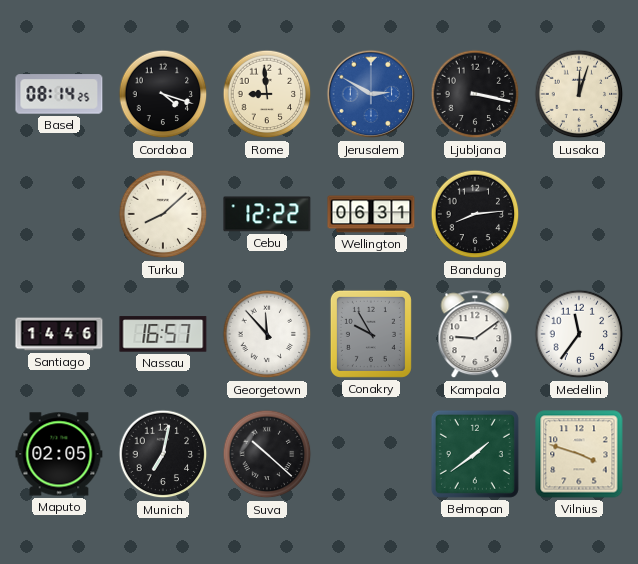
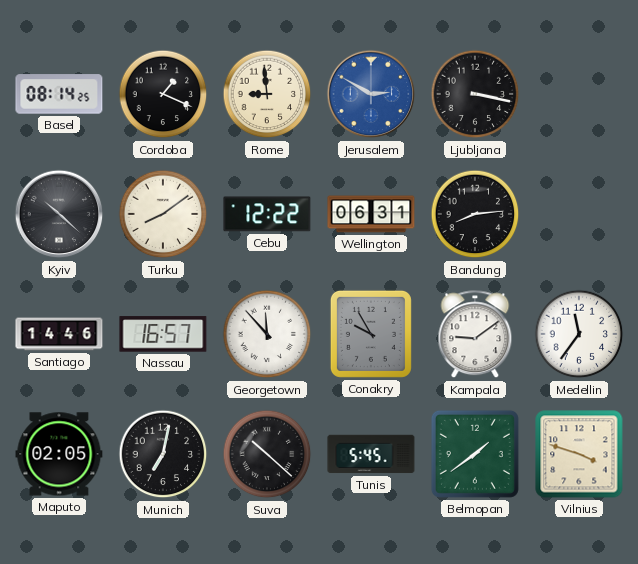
Cordoba: 4:18 -> 1:19
Lusaka: 12:03 -> none
Kyiv: none -> 10:22
Turku: 8:08 -> 8:09
Tunis: none -> 5:45
